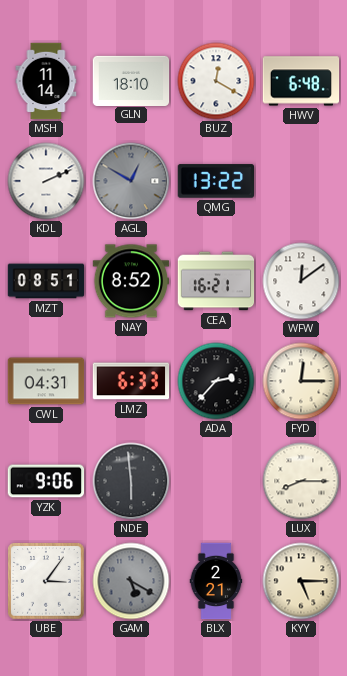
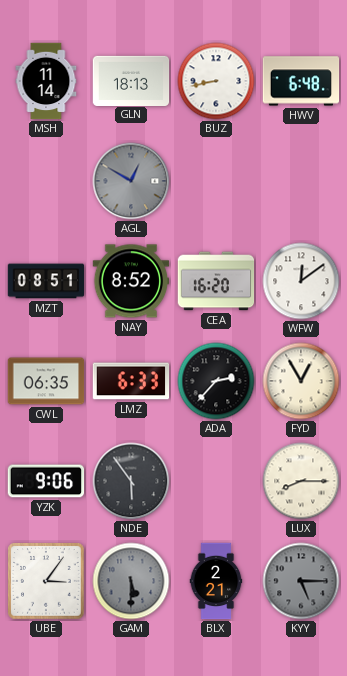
GLN: 18:10 -> 18:13
BUZ: 12:20 -> 8:43
KDL: 2:11 -> none
QMG: 13:22 -> none
CEA: 16:21 -> 16:20
CWL: 04:31 -> 06:35
FYD: 12:15 -> 12:55
NDE: 5:59 -> 5:54
GAM: 5:20 -> 5:30
KYY dial: cream -> grey
